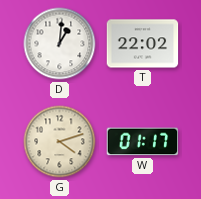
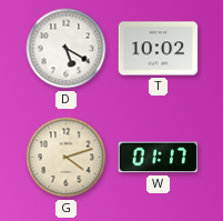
D: 1:01 -> 5:20
T: 22:02 -> 10:02
